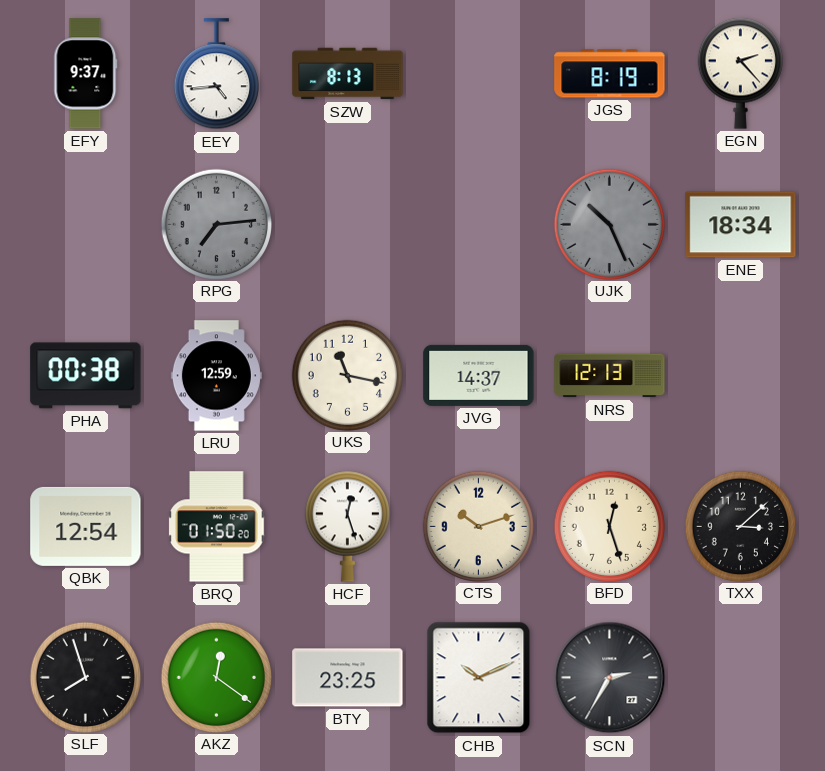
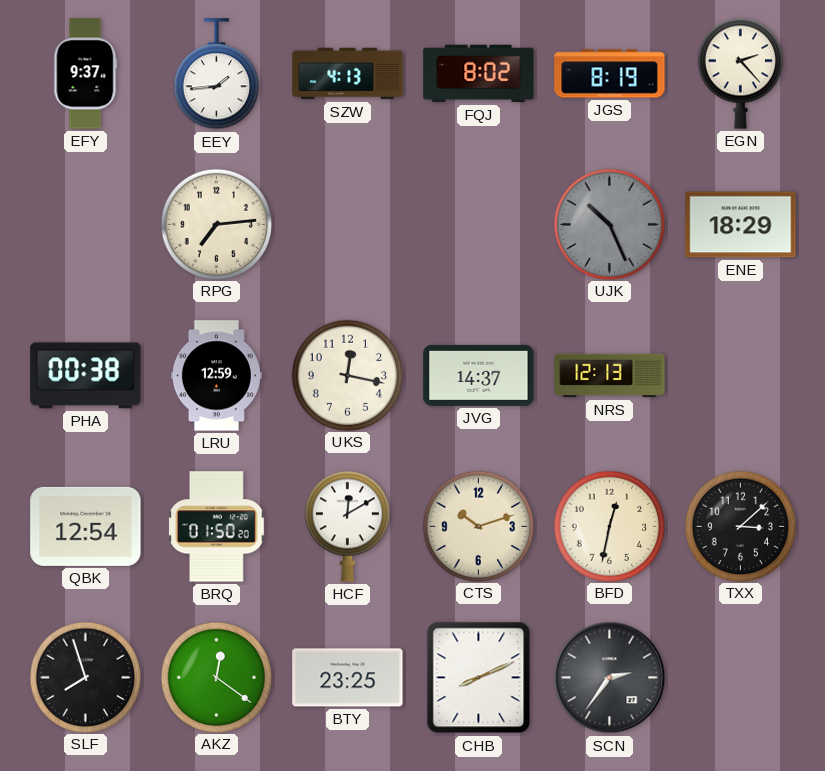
EEY: 4:44 -> 1:44
SZW: 8:13 -> 4:13
FQJ: none -> 8:02
RPG dial: grey -> cream
ENE: 18:34 -> 18:29
UKS: 11:17 -> 12:17
HCF: 12:27 -> 12:10
BFD: 12:27 -> 12:32
CHB: 10:11 -> 8:11
SCN: 2:35 -> 2:36
